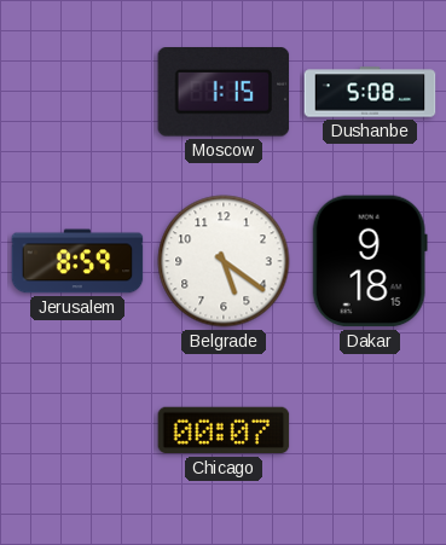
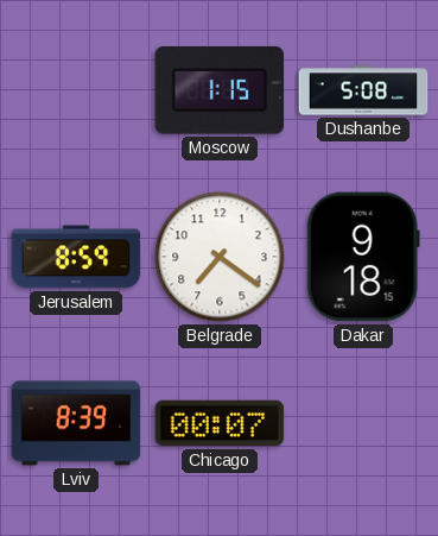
Belgrade: 5:21 -> 7:21
Lviv: none -> 8:39
